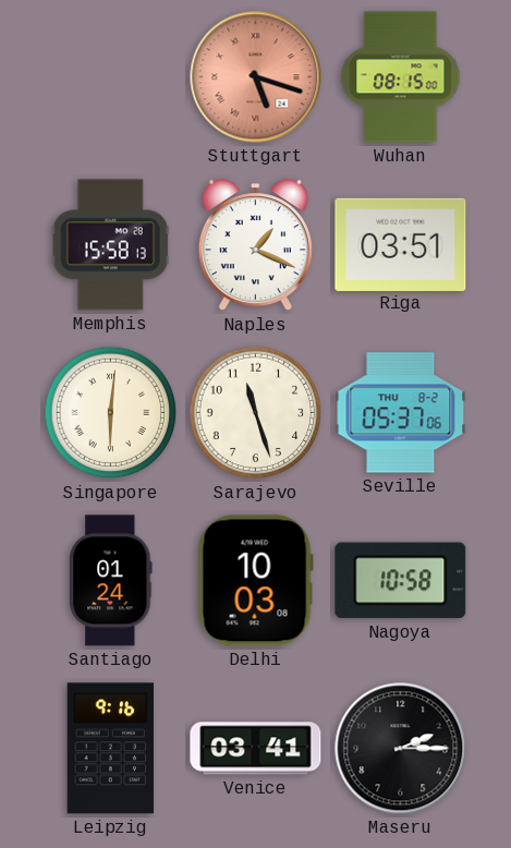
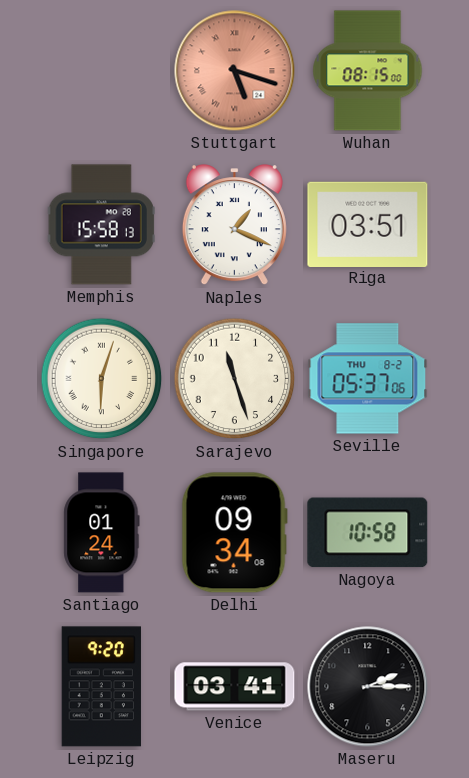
Singapore: 6:01 -> 6:03
Delhi: 10:03 -> 09:34
Leipzig: 9:16 -> 9:20
